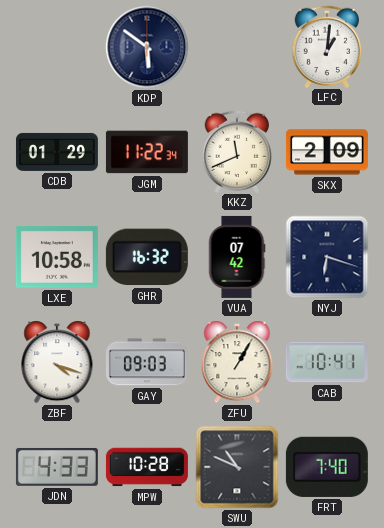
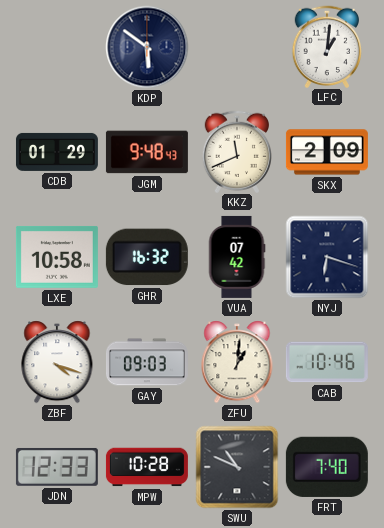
JGM: 11:22 -> 9:48
ZFU: 1:05 -> 1:01
CAB: 10:41 -> 10:46
JDN: 4:33 -> 12:33
